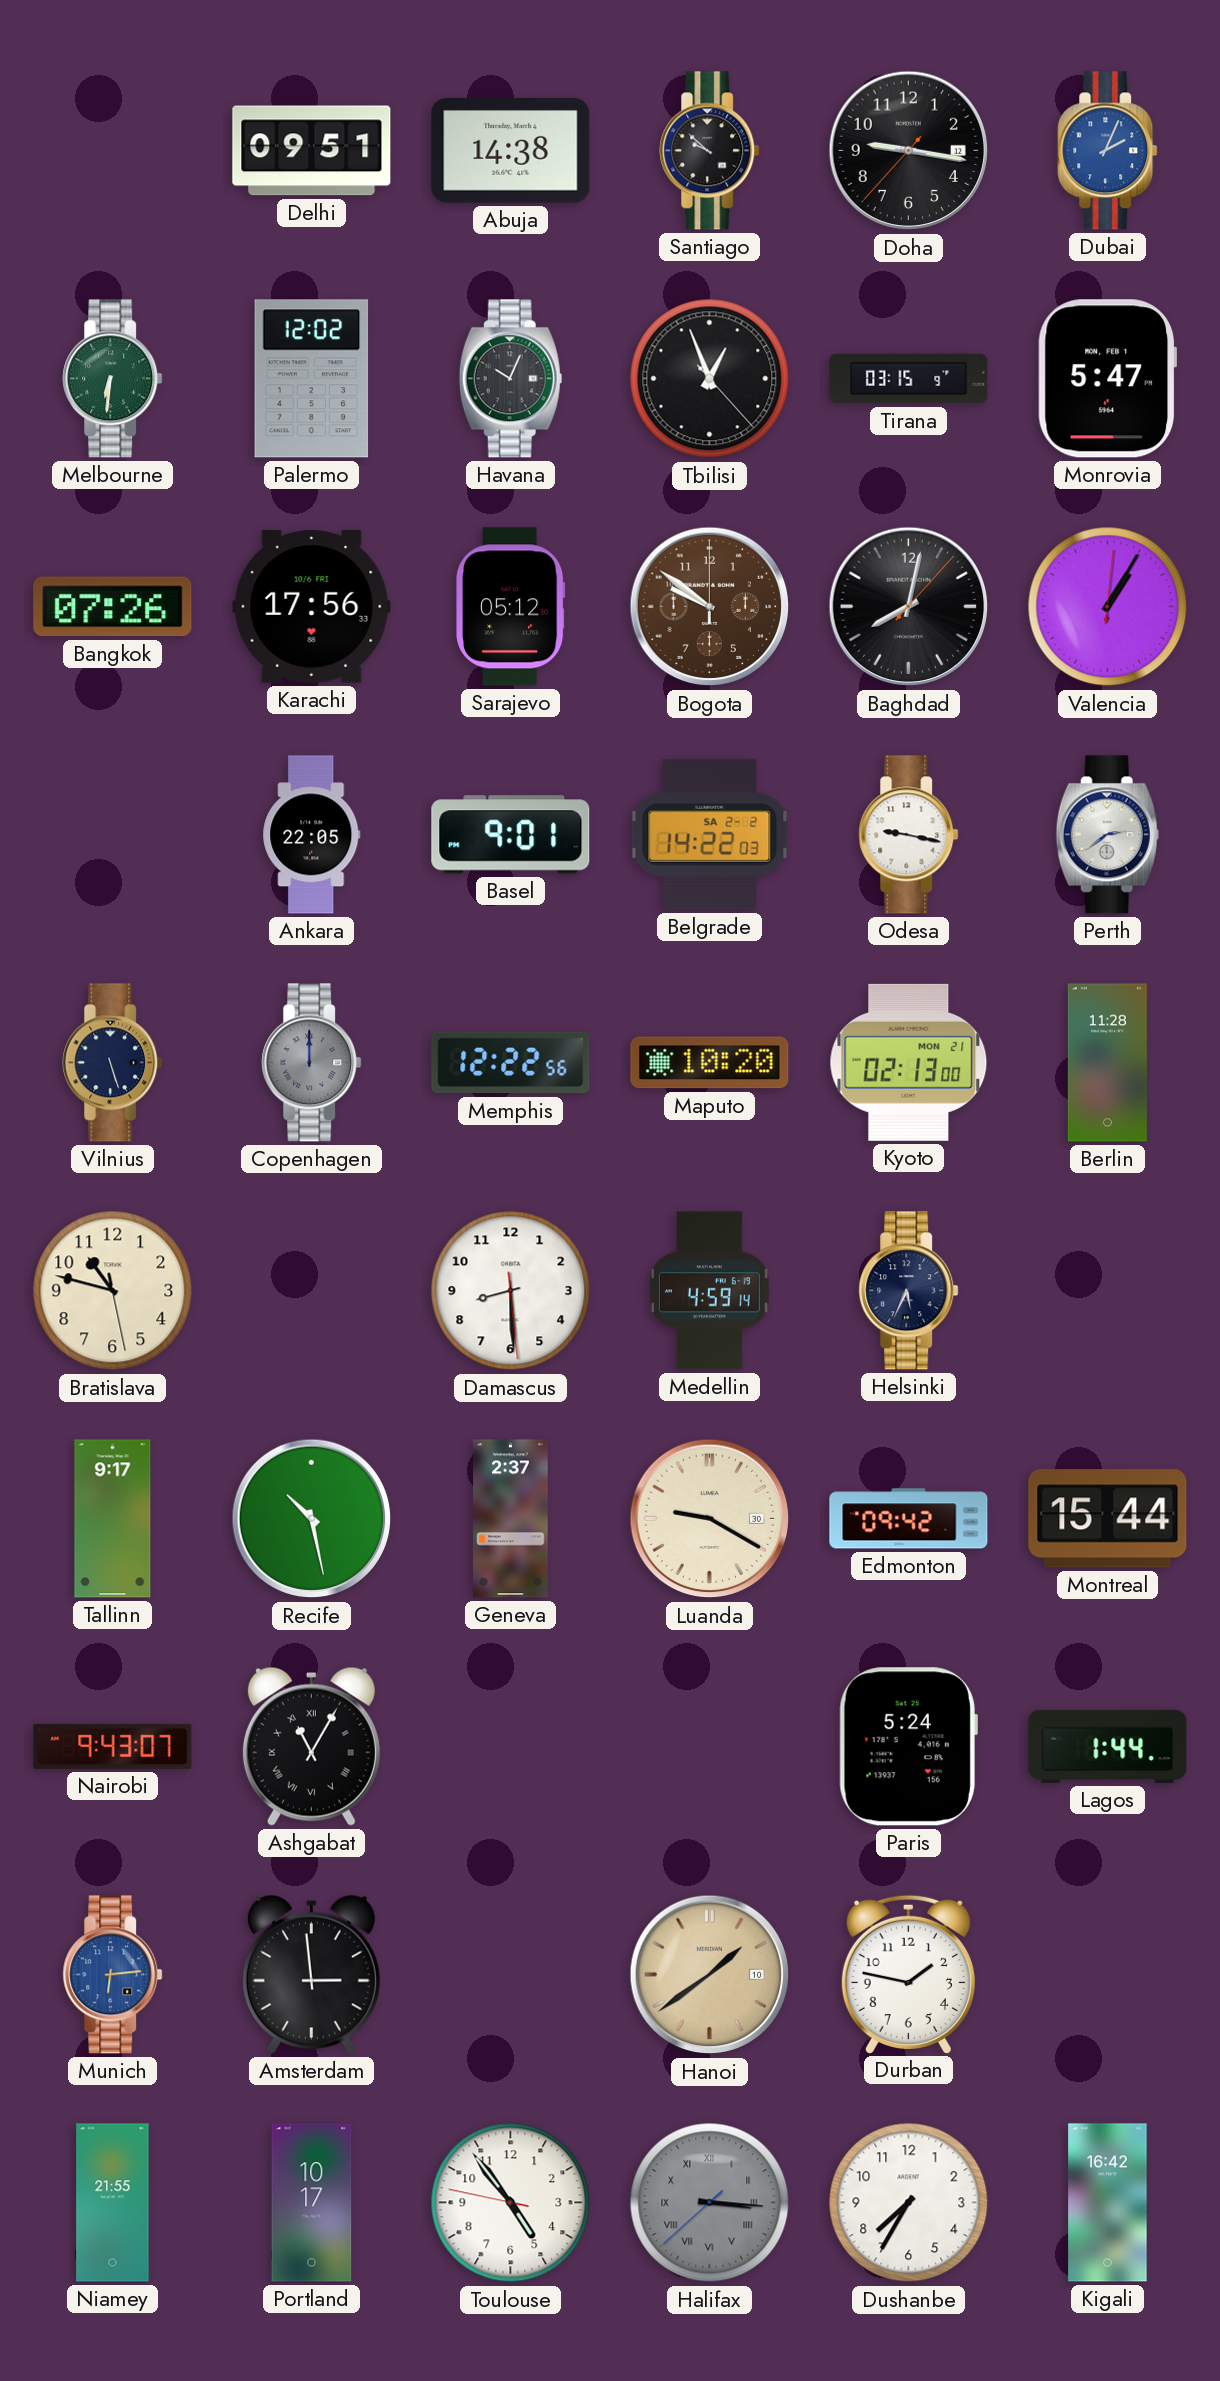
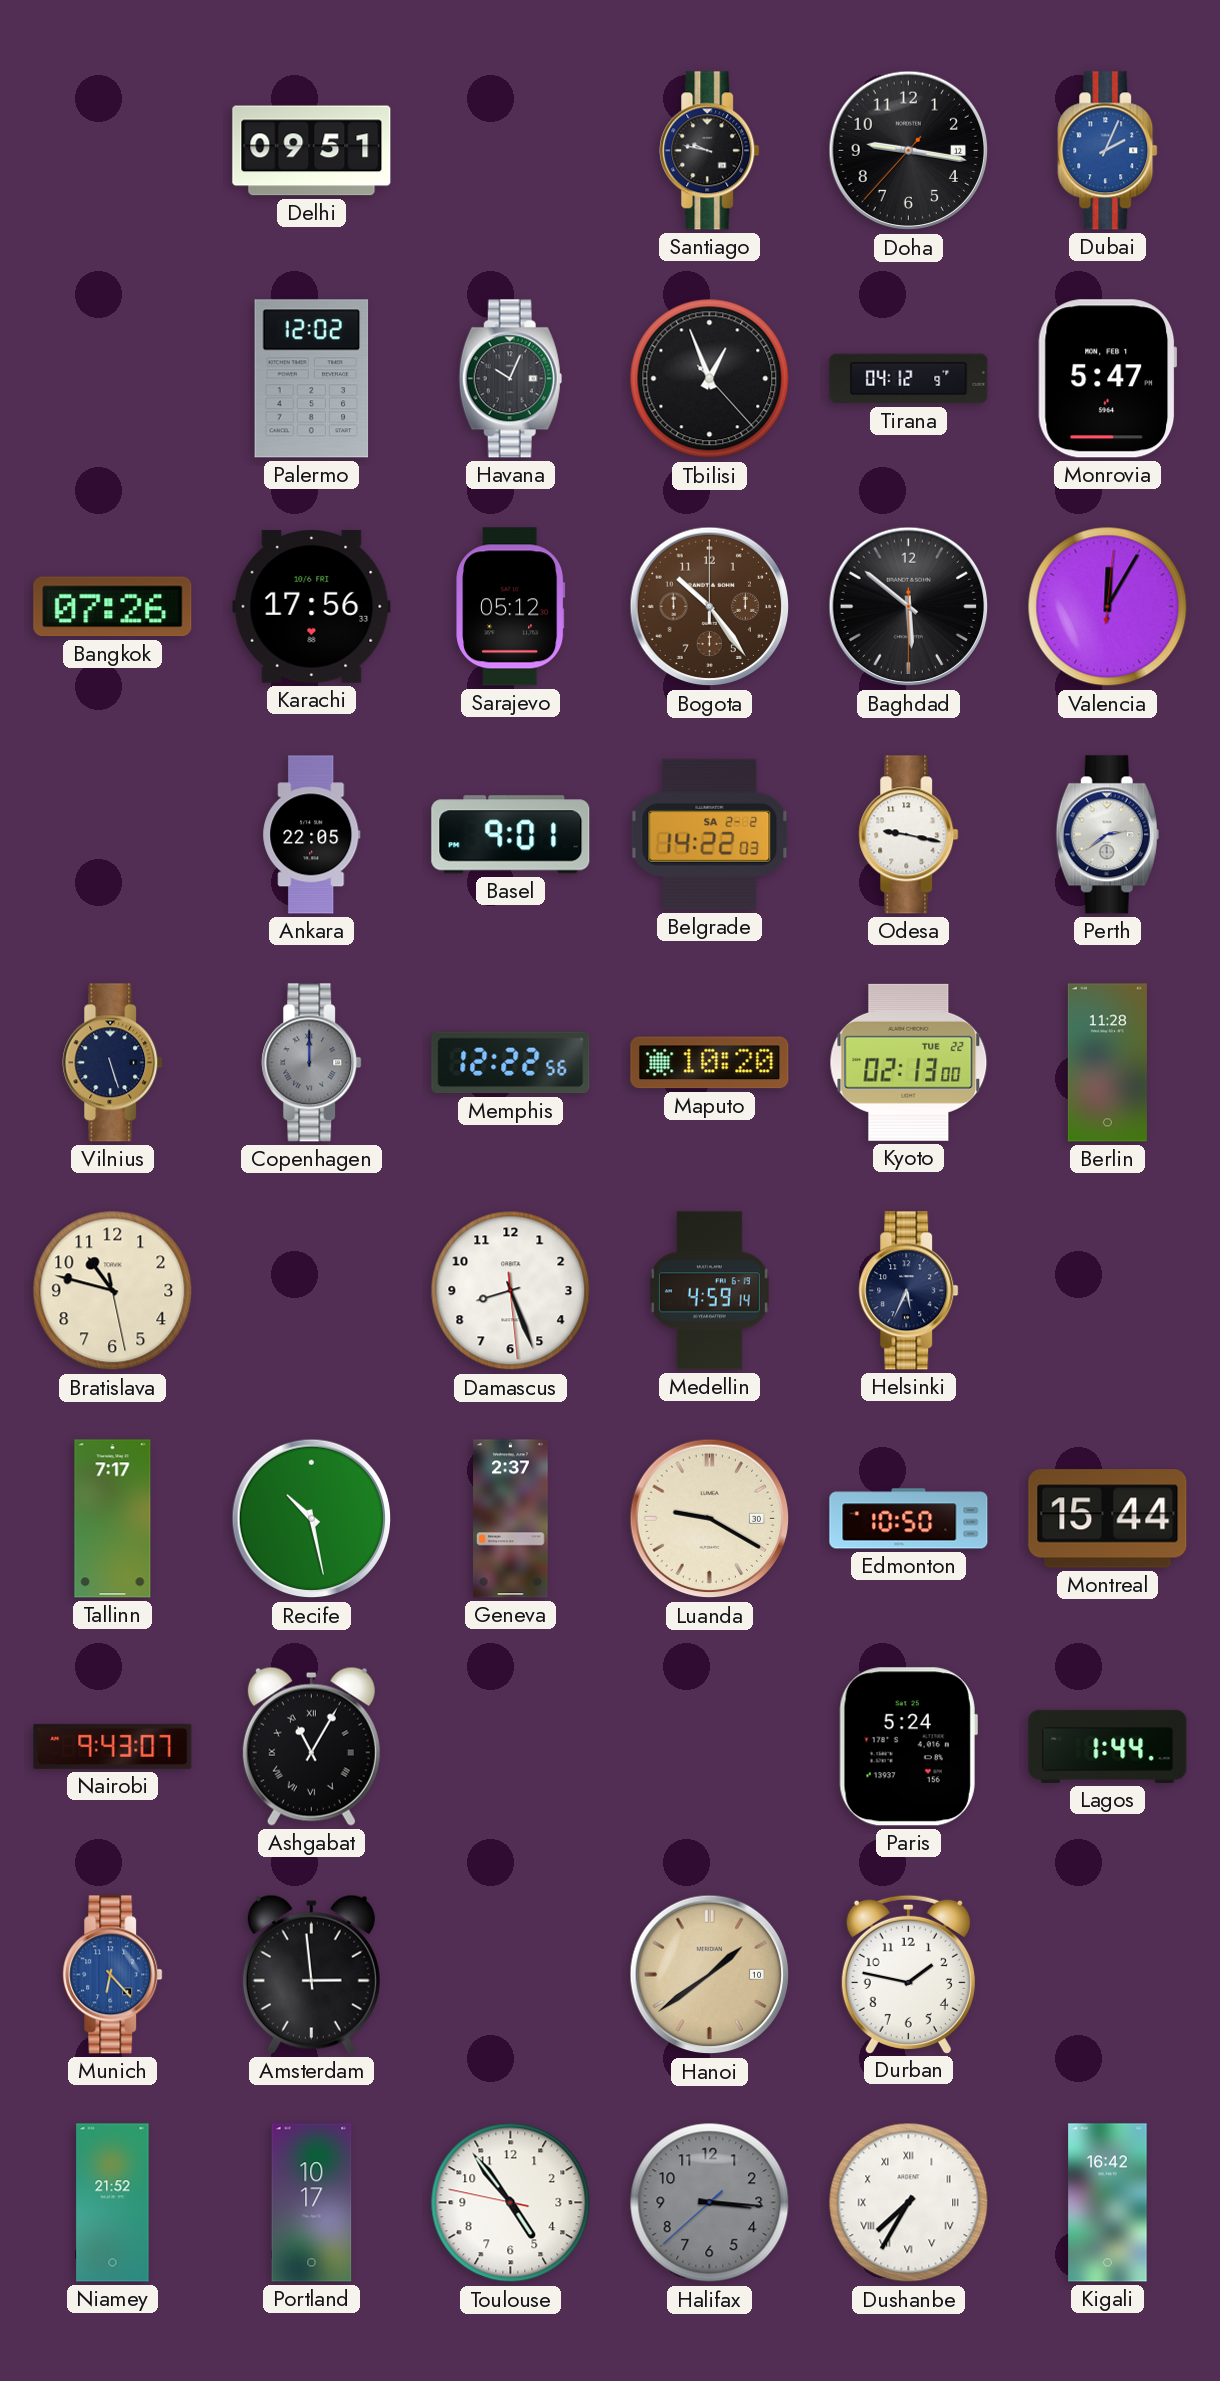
Abuja: 14:38 -> none
Santiago: 9:52 -> 9:47
Melbourne: 6:31 -> none
Tirana: 03:15 -> 04:12
Bogota: 9:51 -> 10:24
Baghdad: 8:02 -> 5:51
Valencia: 1:05 -> 12:05
Kyoto date: MON 21 -> TUE 22
Damascus: 8:29 -> 8:26
Tallinn: 9:17 -> 7:17
Edmonton: 09:42 -> 10:50
Munich: 6:14 -> 6:23
Niamey: 21:55 -> 21:52
Halifax numerals: Roman -> Arabic
Dushanbe numerals: Arabic -> Roman
